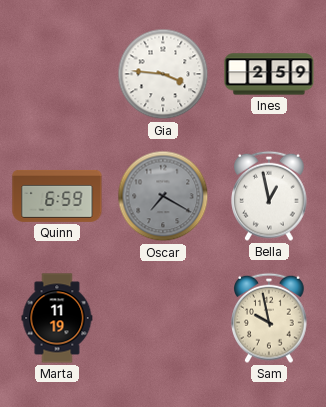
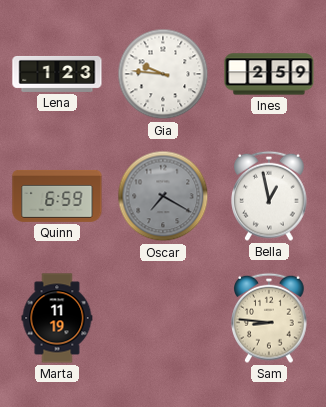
Lena: none -> 1:23
Gia: 3:46 -> 9:46
Sam: 9:58 -> 8:46
